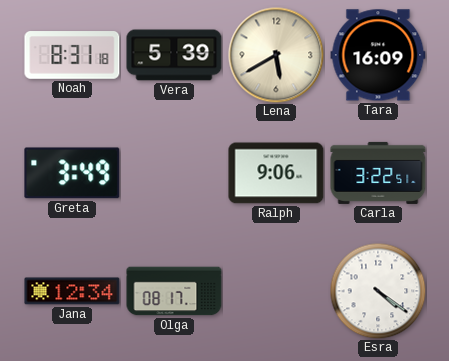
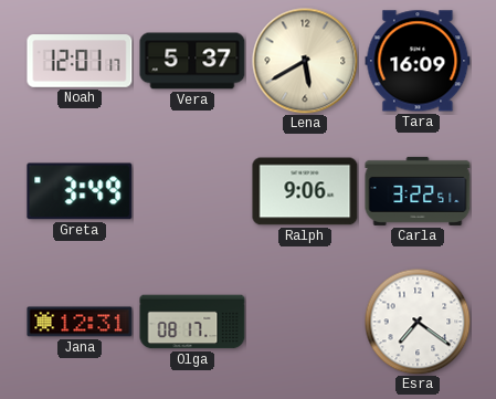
Noah: 8:31 -> 12:01
Vera: 5:39 -> 5:37
Jana: 12:34 -> 12:31
Esra: 4:21 -> 7:21
